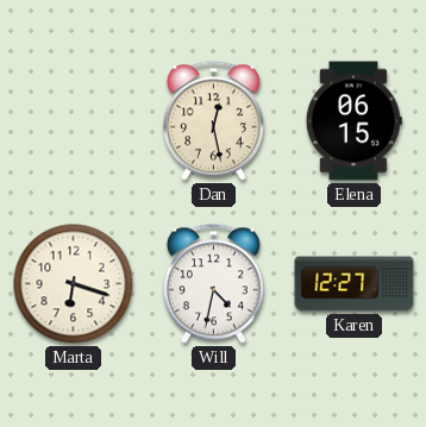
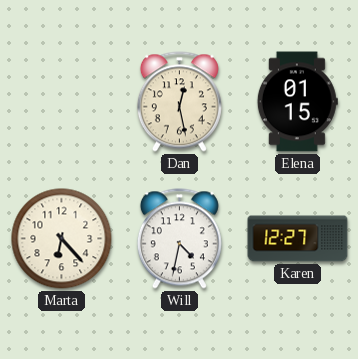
Elena: 06:15 -> 01:15
Marta: 6:18 -> 6:23
